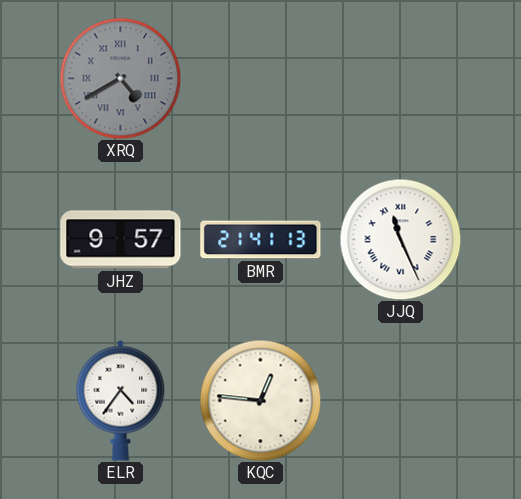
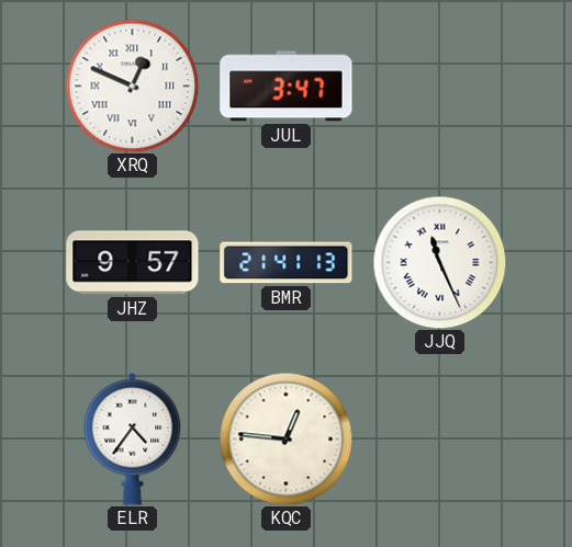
XRQ: 4:40 -> 12:49
XRQ dial: grey -> white
JUL: none -> 3:47
